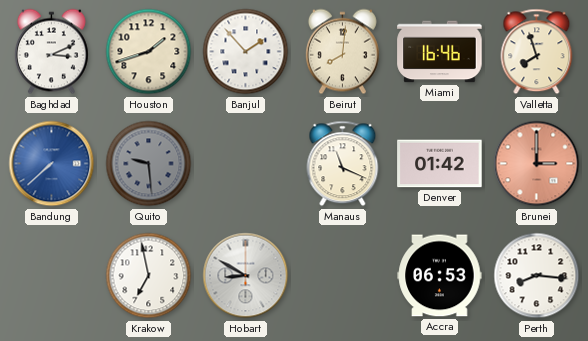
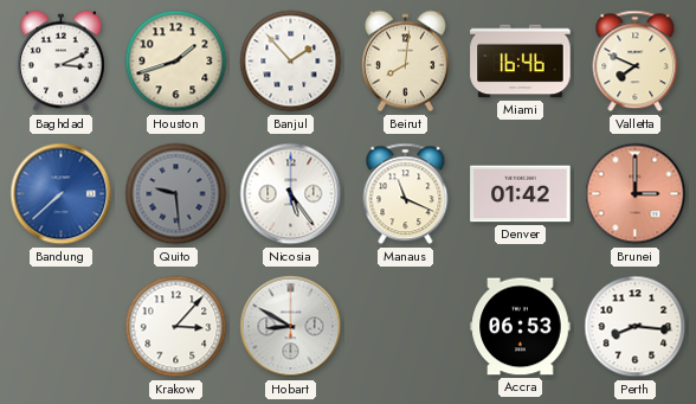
Valletta: 7:57 -> 7:49
Nicosia: none -> 5:24
Krakow: 6:58 -> 3:07
